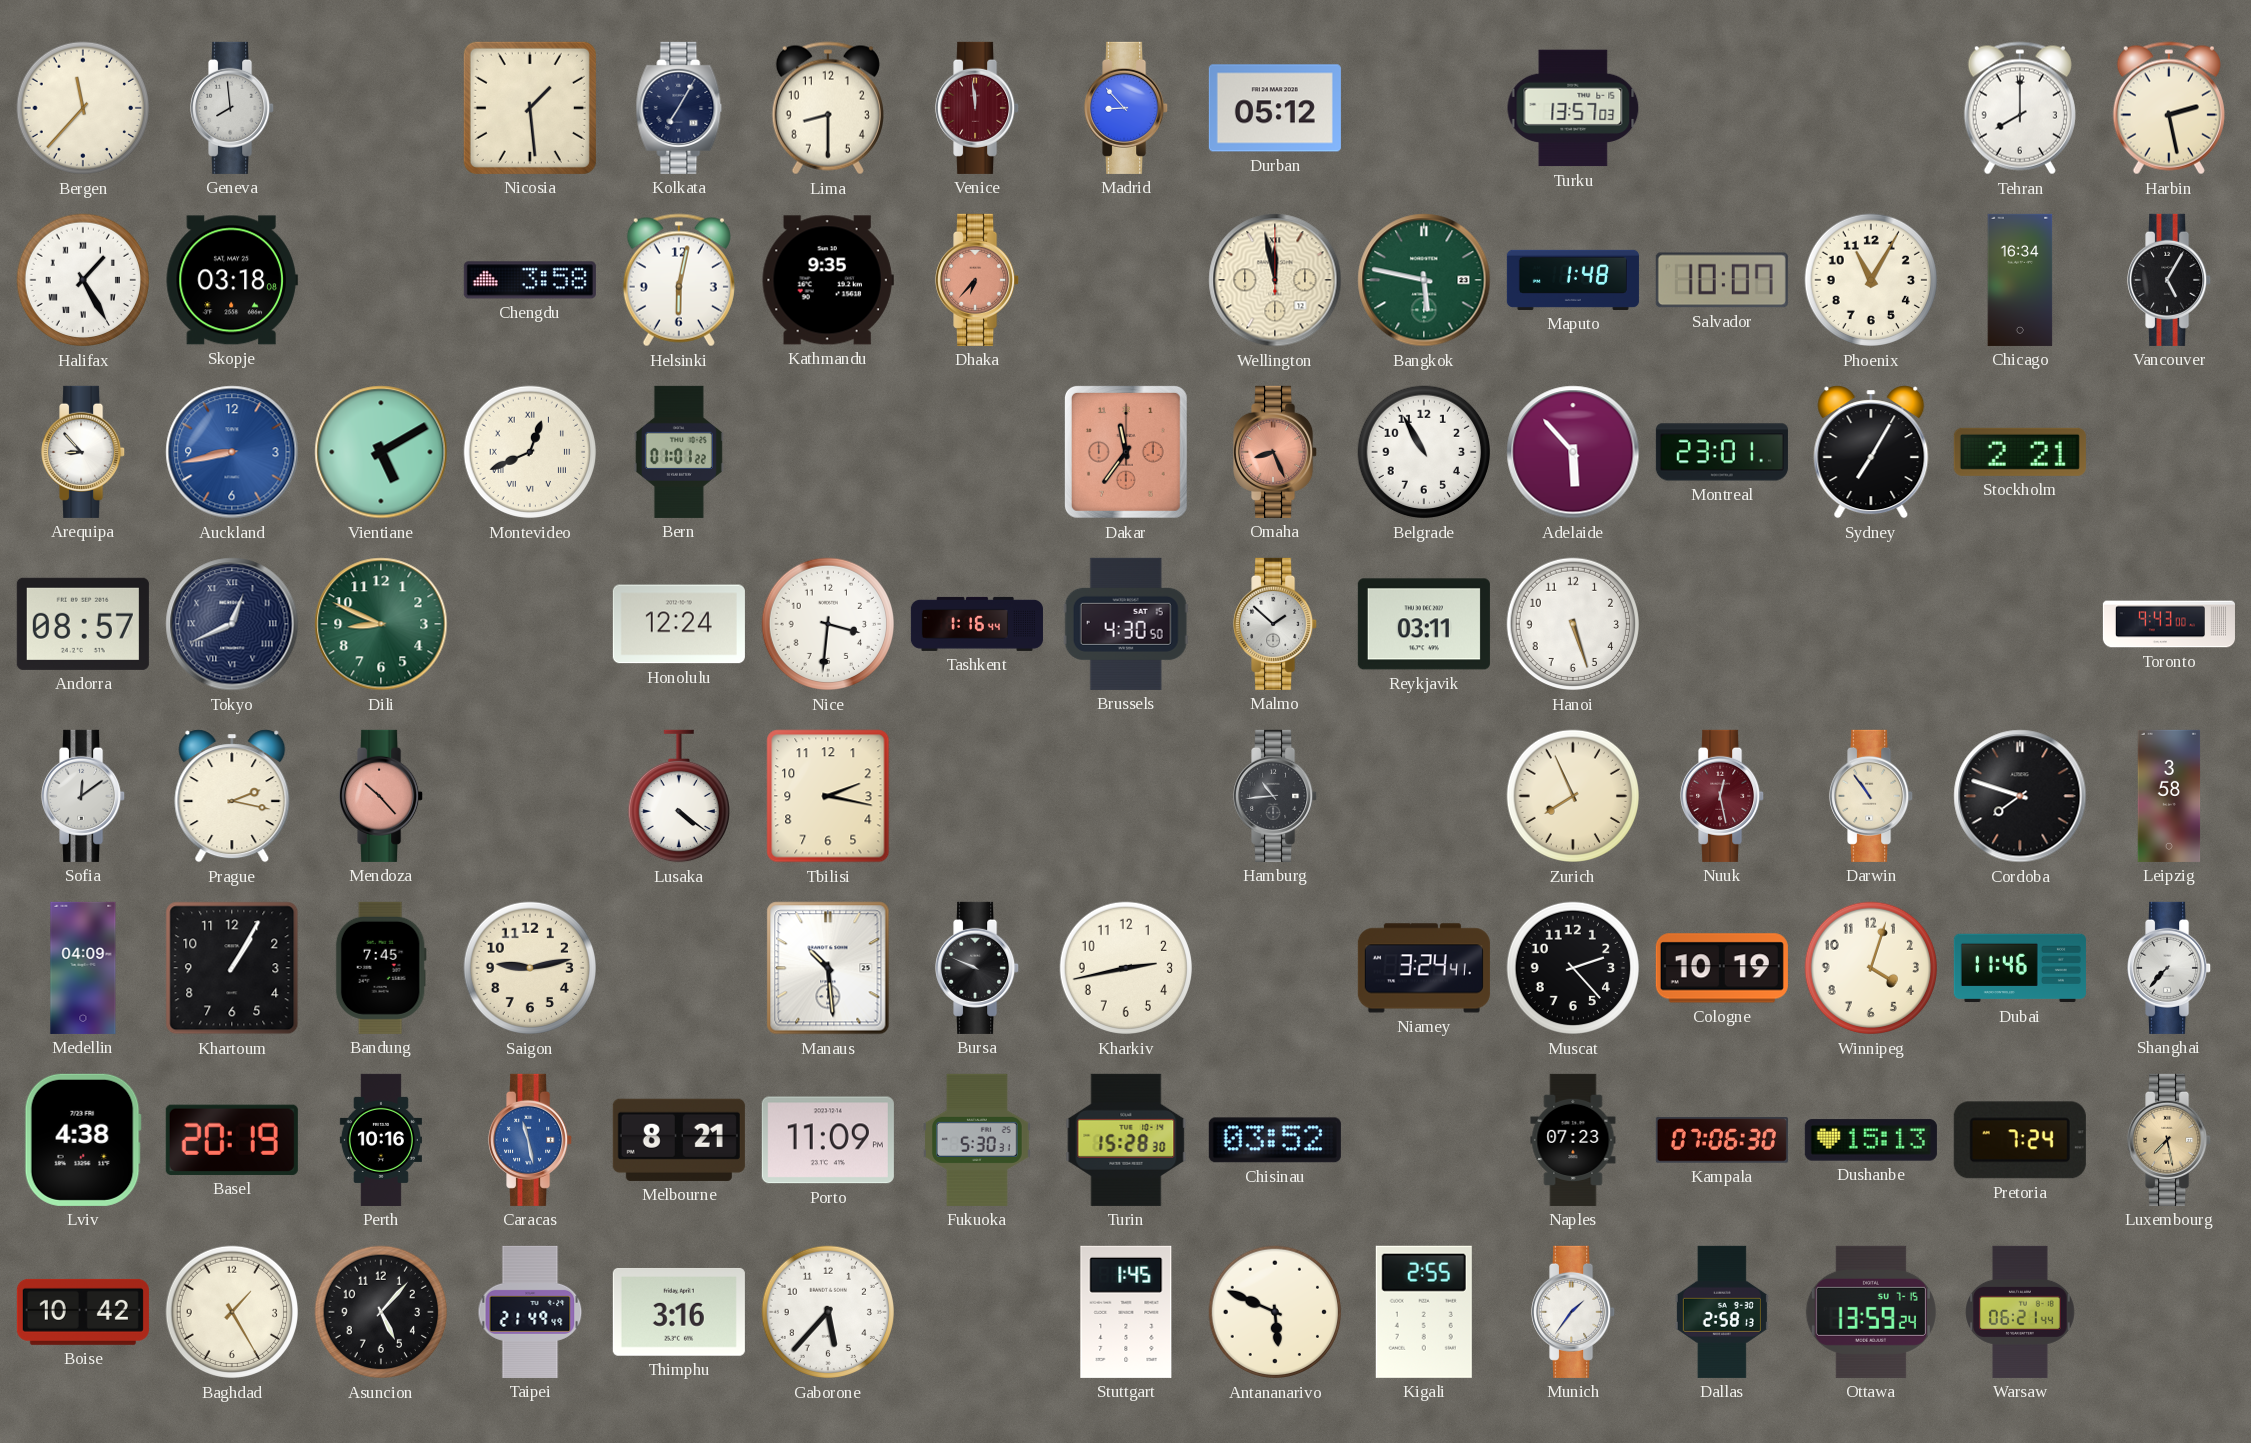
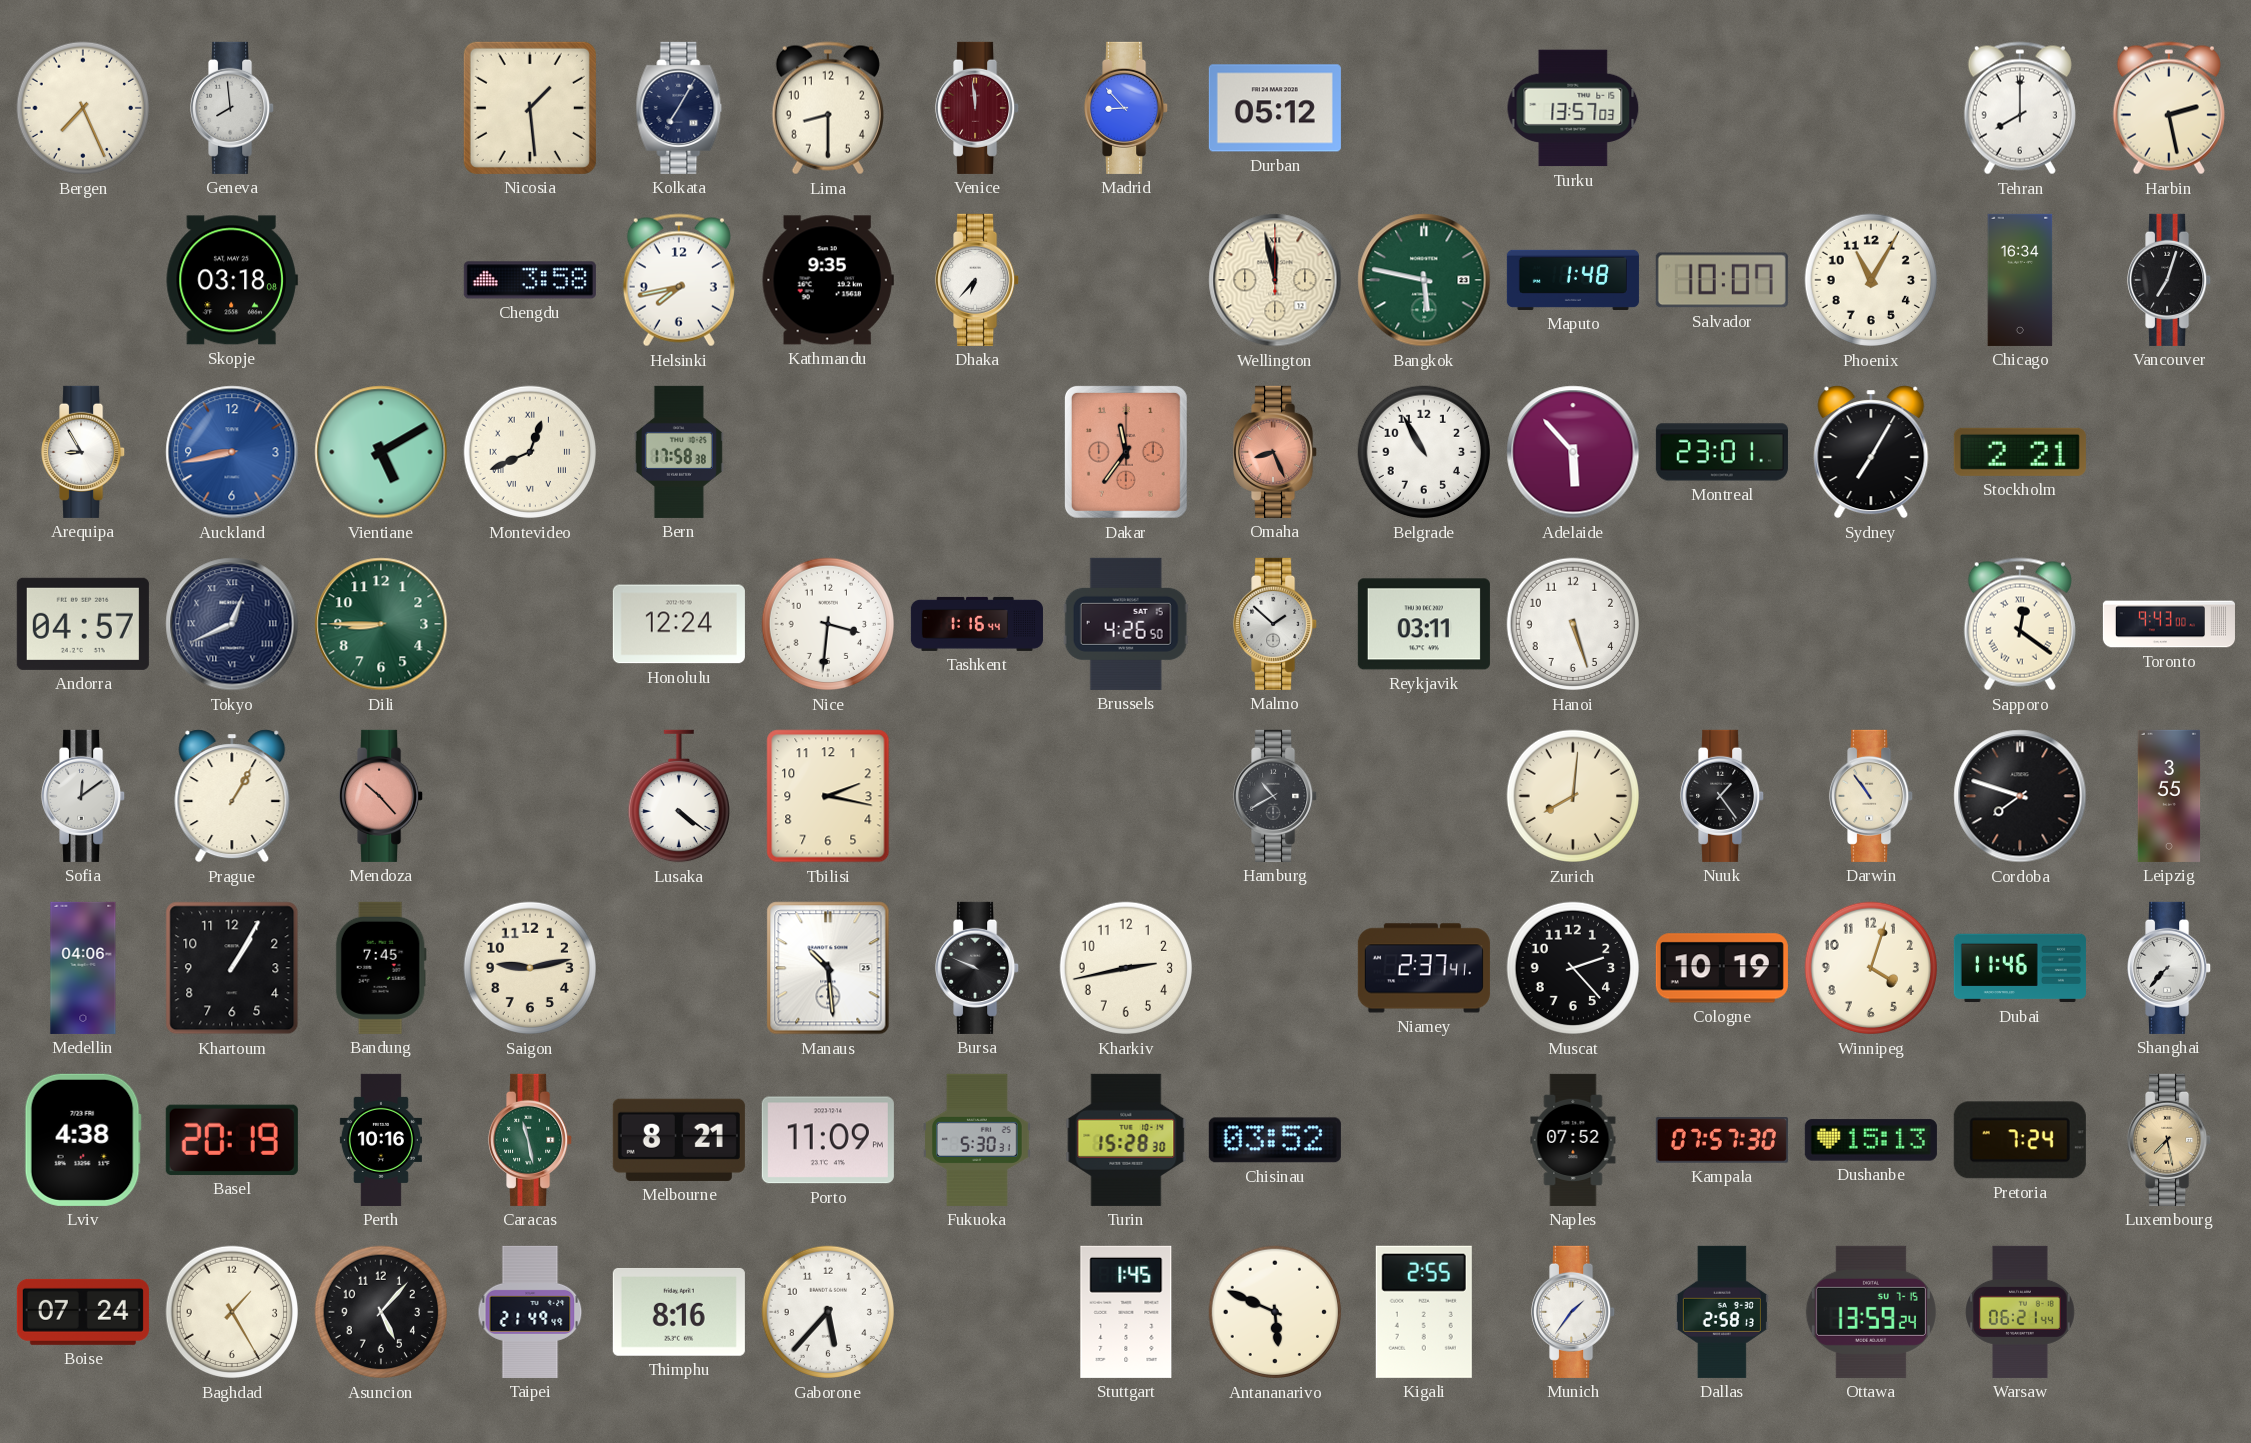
Bergen: 11:37 -> 7:26
Halifax: 1:25 -> none
Helsinki: 6:02 -> 7:43
Dhaka dial: salmon -> white
Vancouver: 5:05 -> 7:03
Arequipa: 8:53 -> 8:55
Bern: 01:01 -> 17:58
Andorra: 08:57 -> 04:57
Dili: 8:49 -> 8:45
Brussels: 4:30 -> 4:26
Sapporo: none -> 12:21
Prague: 2:17 -> 1:05
Hamburg: 10:44 -> 10:40
Zurich: 7:56 -> 8:01
Nuuk: 12:28 -> 1:24
Nuuk dial: burgundy -> black
Leipzig: 3:58 -> 3:55
Medellin: 04:09 -> 04:06
Niamey: 3:24 -> 2:37
Caracas dial: blue -> green
Naples: 07:23 -> 07:52
Kampala: 07:06 -> 07:57
Boise: 10:42 -> 07:24
Thimphu: 3:16 -> 8:16
